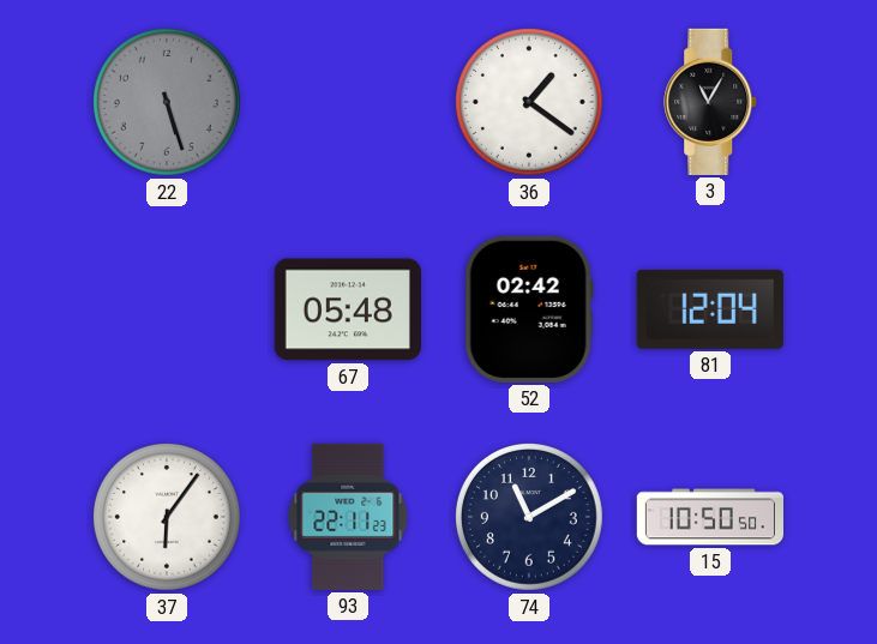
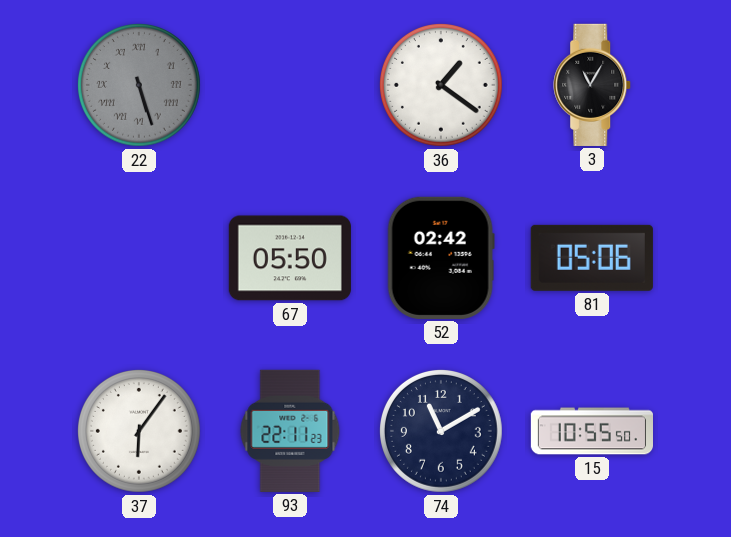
22 numerals: Arabic -> Roman
67: 05:48 -> 05:50
81: 12:04 -> 05:06
15: 10:50 -> 10:55
